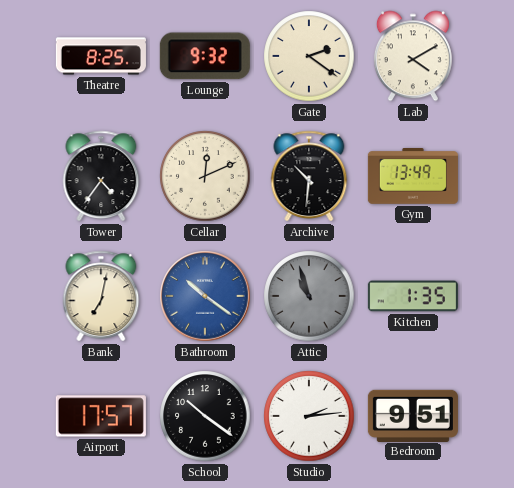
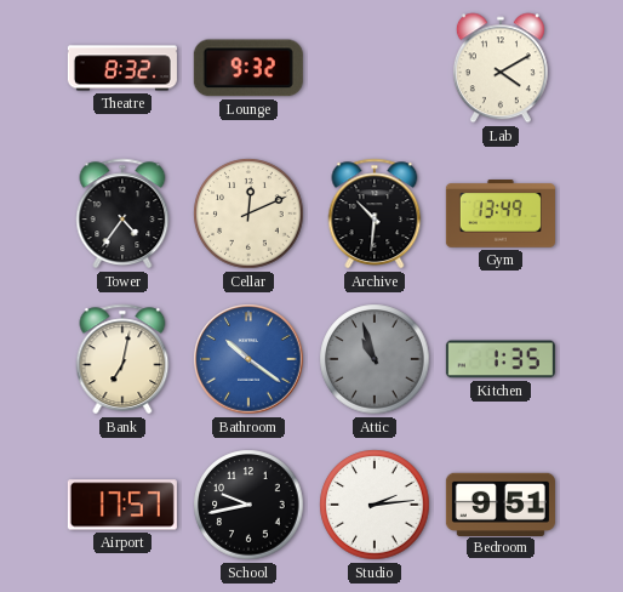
Theatre: 8:25 -> 8:32
Gate: 2:21 -> none
School: 10:21 -> 9:43
